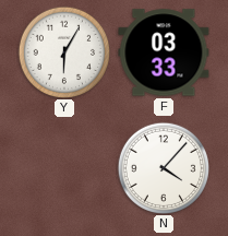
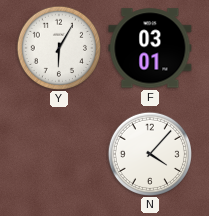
F: 03:33 -> 03:01
